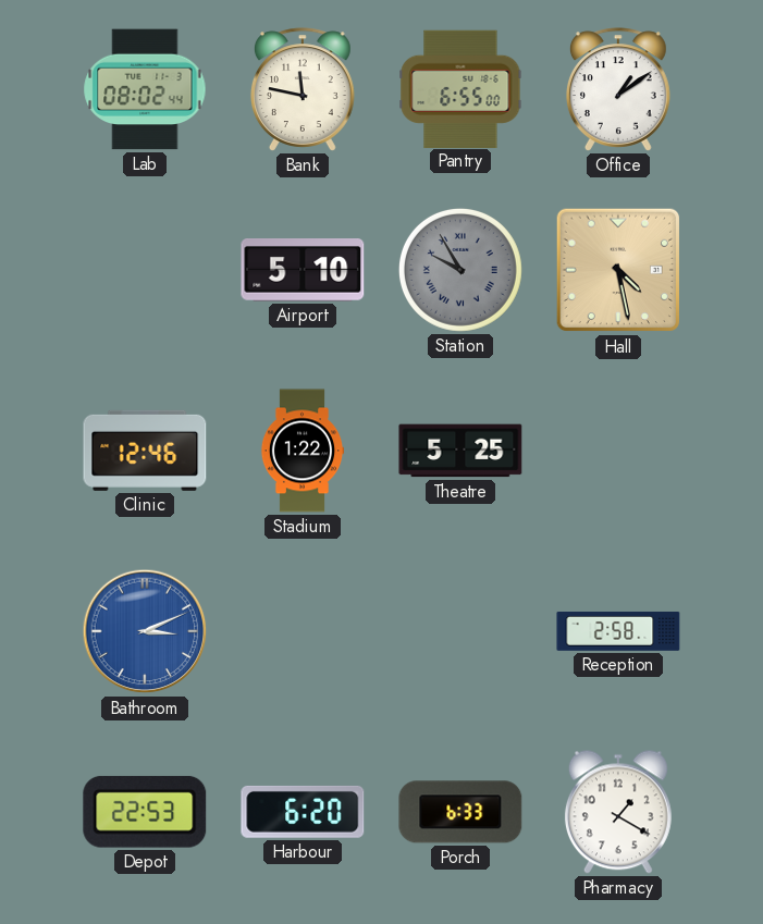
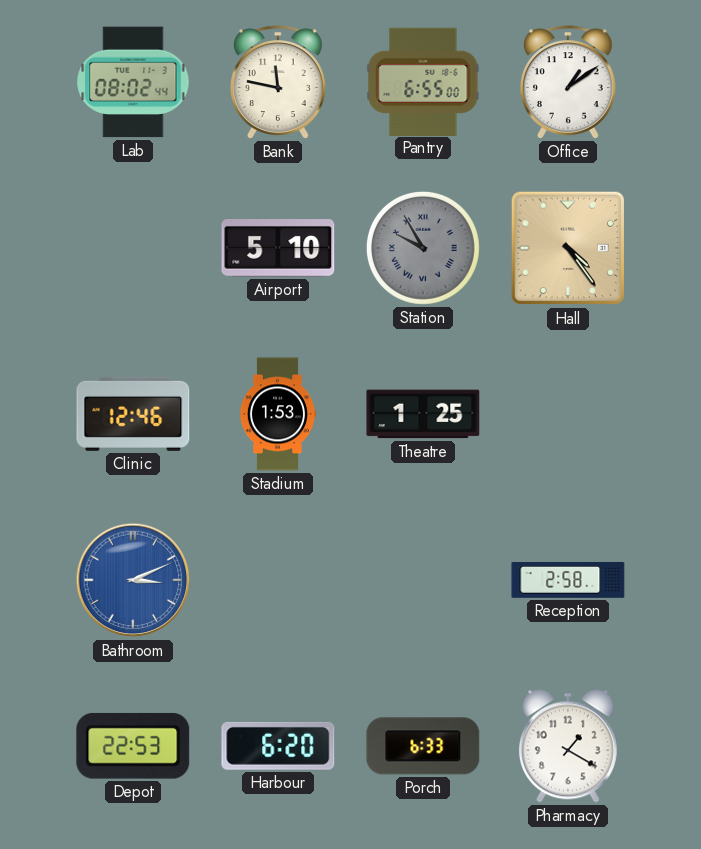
Hall: 4:28 -> 4:24
Stadium: 1:22 -> 1:53
Theatre: 5:25 -> 1:25
